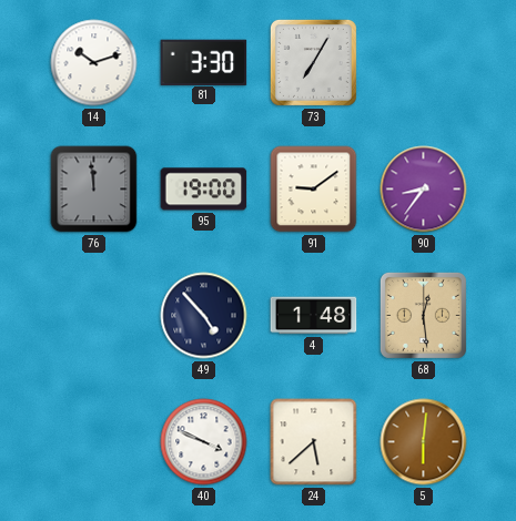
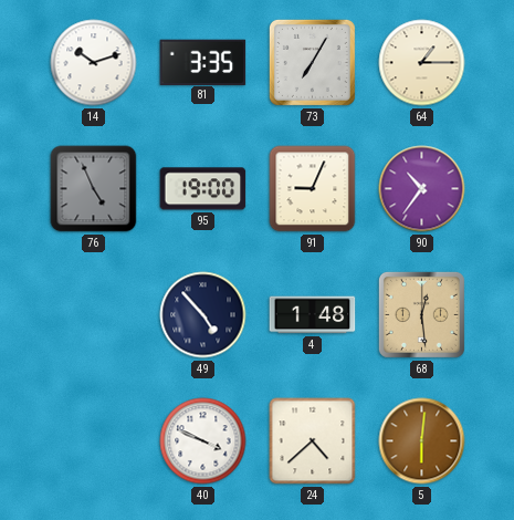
81: 3:30 -> 3:35
64: none -> 1:15
76: 11:59 -> 4:56
91: 9:09 -> 9:04
90: 8:36 -> 10:36
24: 5:38 -> 4:38
